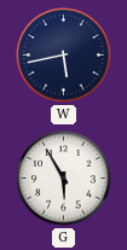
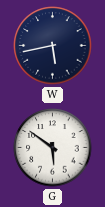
G: 5:55 -> 5:51
